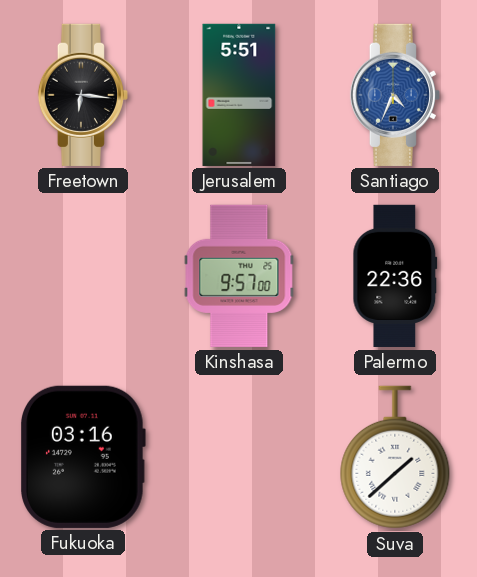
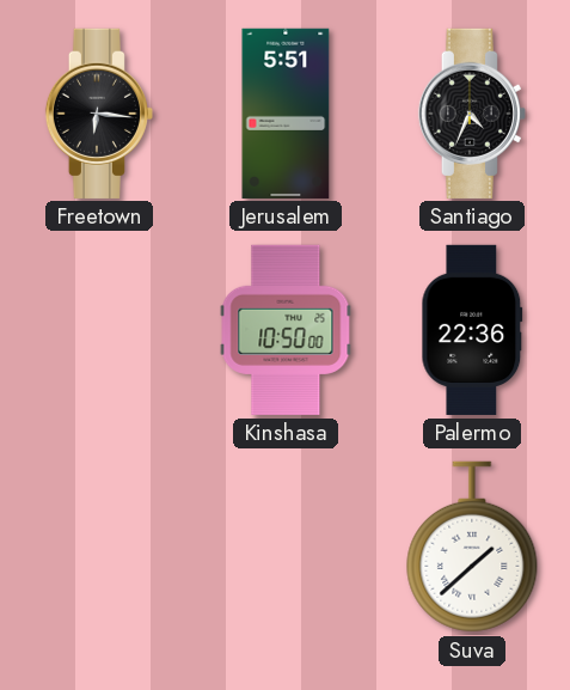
Santiago dial: blue -> black
Kinshasa: 9:57 -> 10:50
Fukuoka: 03:16 -> none
